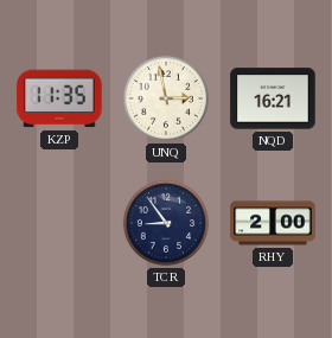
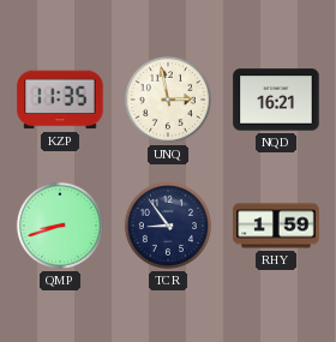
QMP: none -> 8:42
RHY: 2:00 -> 1:59
